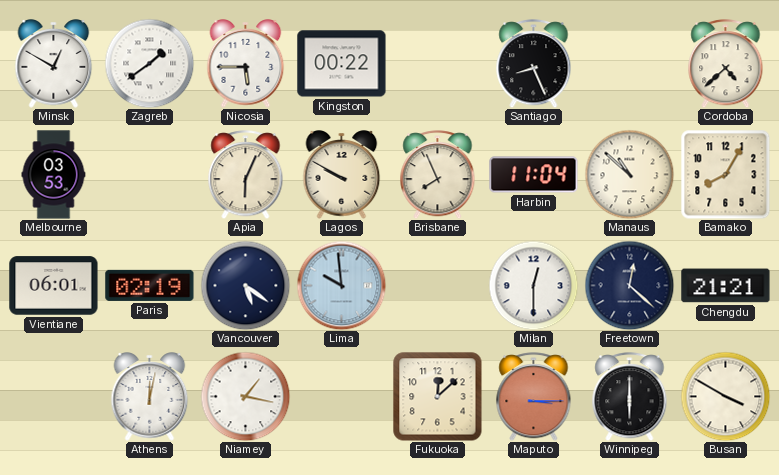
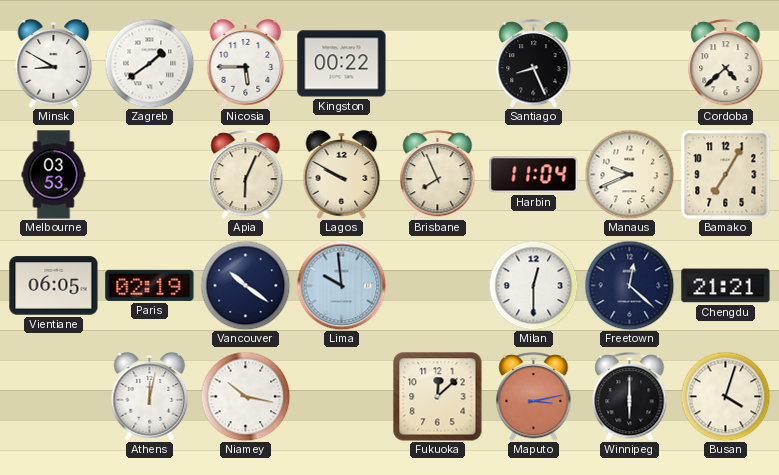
Minsk: 12:50 -> 8:50
Manaus: 10:52 -> 9:41
Bamako: 8:05 -> 7:05
Vientiane: 06:01 -> 06:05
Vancouver: 5:21 -> 10:21
Niamey: 1:17 -> 10:17
Maputo: 3:15 -> 3:13
Busan: 3:50 -> 4:03
